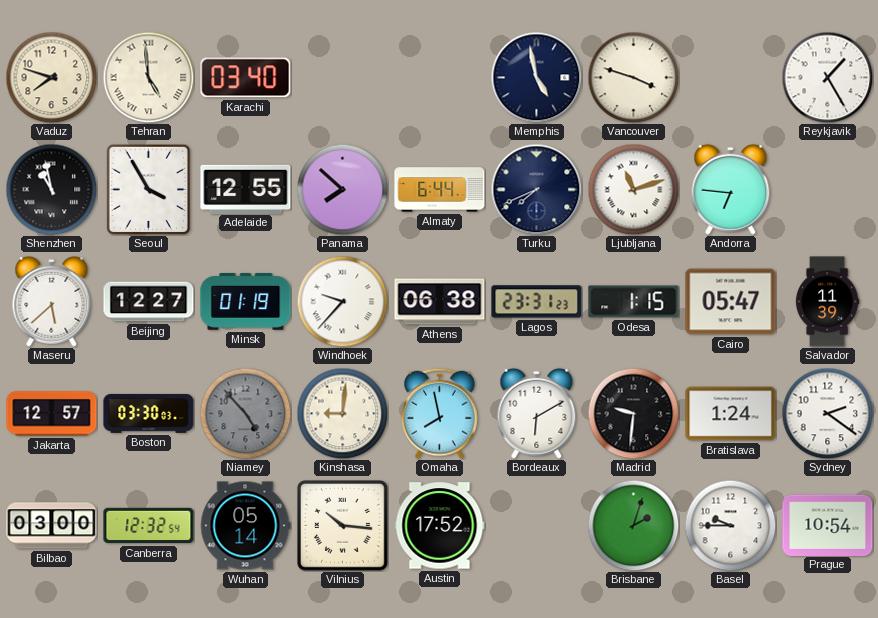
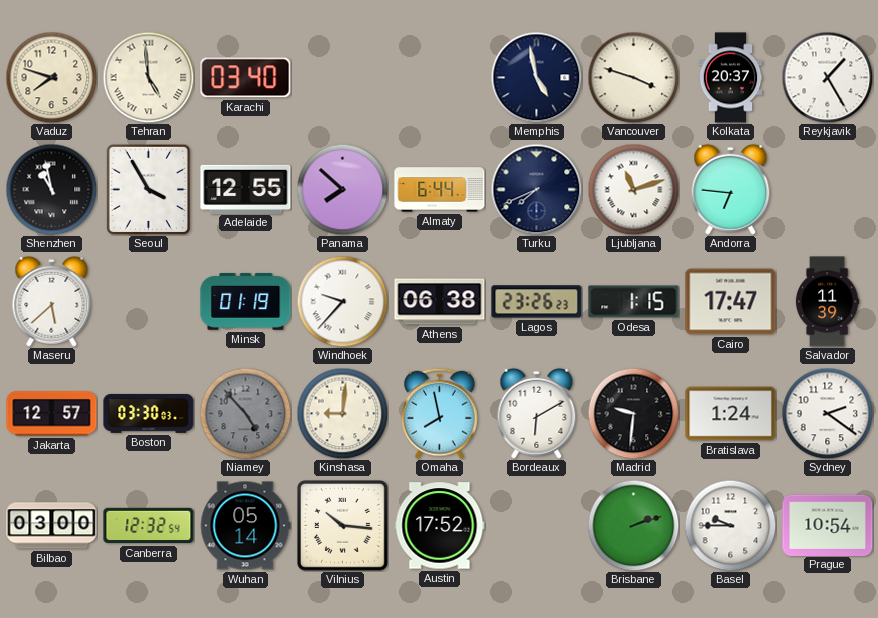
Kolkata: none -> 20:37
Beijing: 12:27 -> none
Lagos: 23:31 -> 23:26
Cairo: 05:47 -> 17:47
Brisbane: 2:03 -> 2:12
